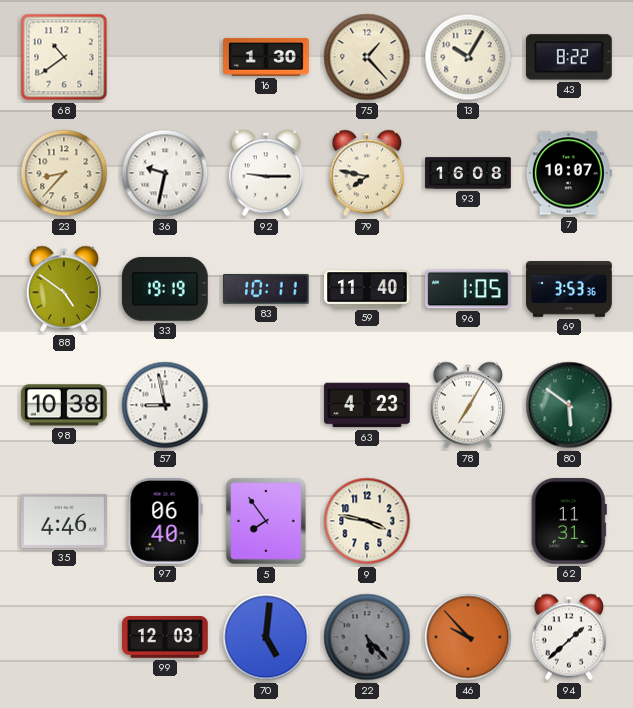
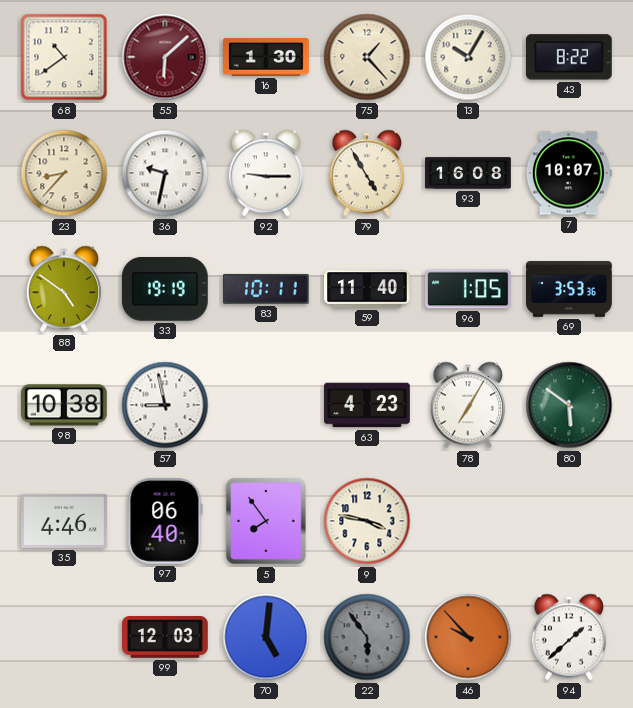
55: none -> 6:08
79: 7:47 -> 4:55
62: 11:31 -> none
22: 5:23 -> 5:54
